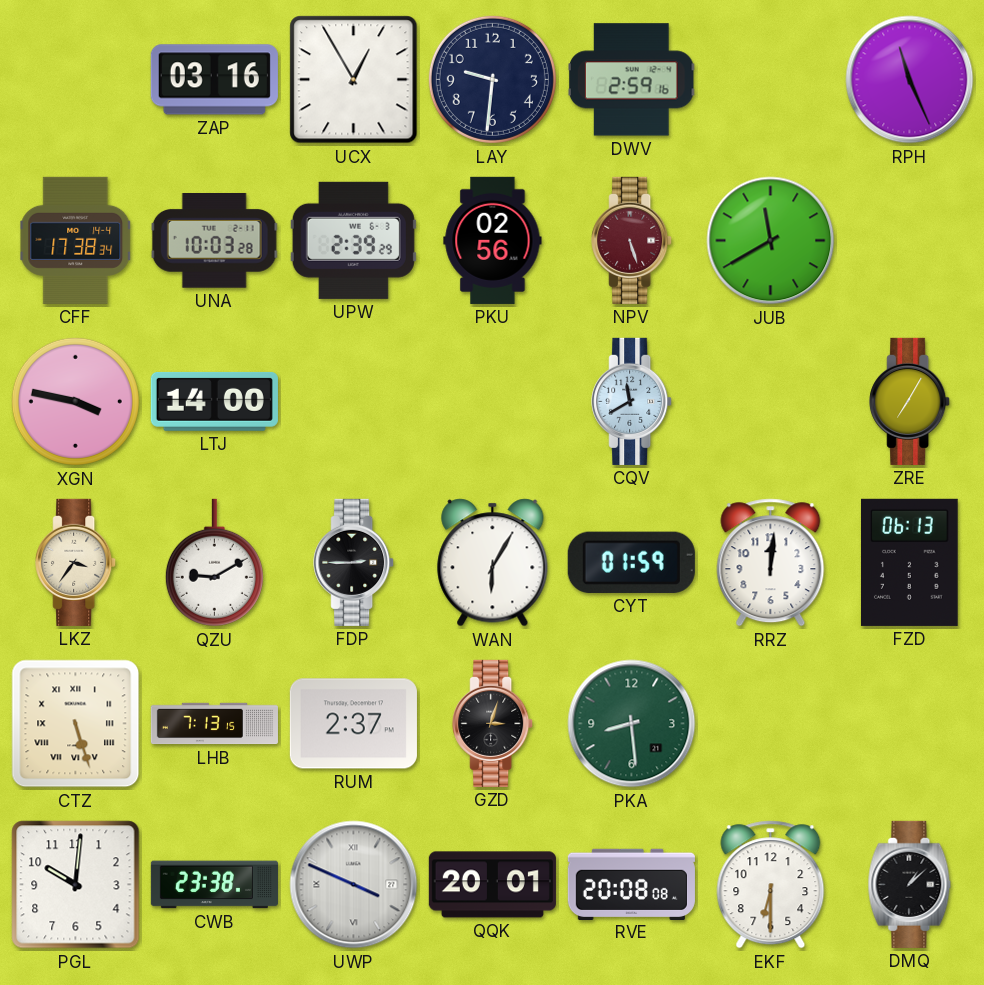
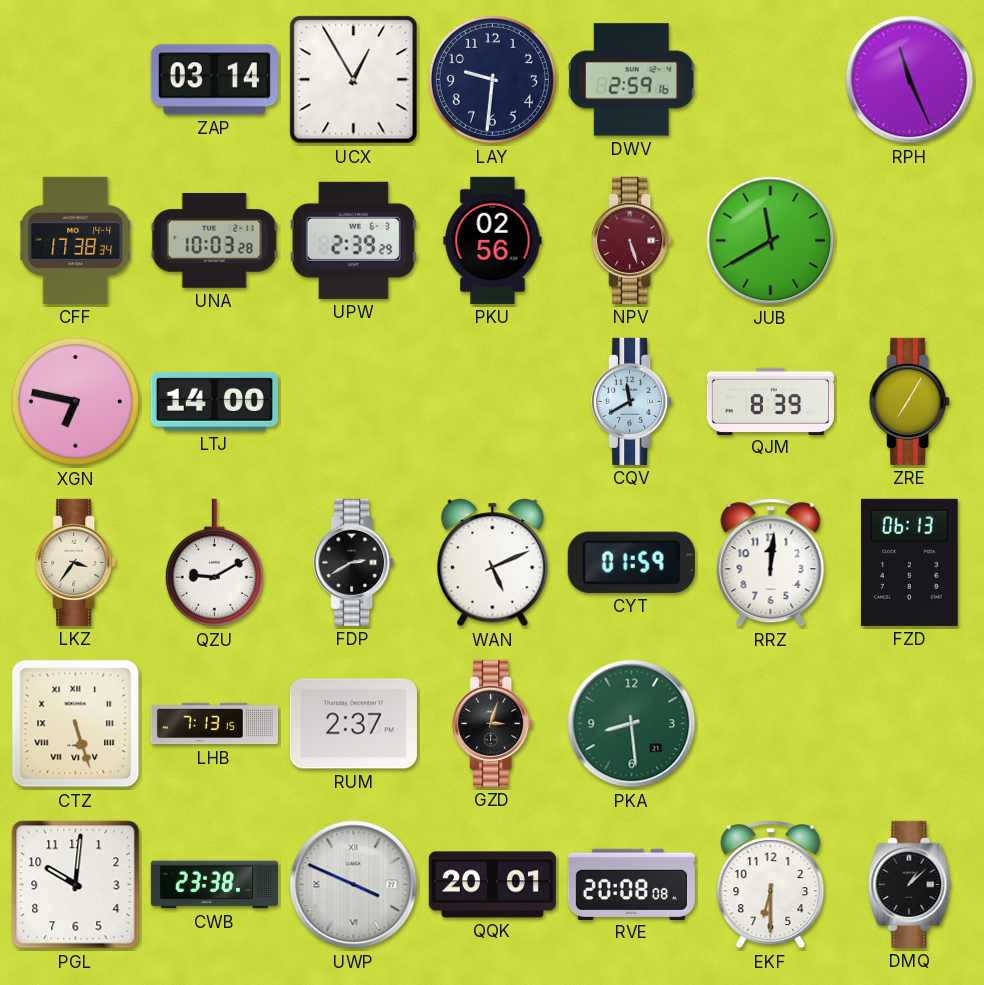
ZAP: 03:16 -> 03:14
XGN: 3:47 -> 6:47
QJM: none -> 8:39
FDP: 2:45 -> 2:40
WAN: 6:05 -> 5:11
